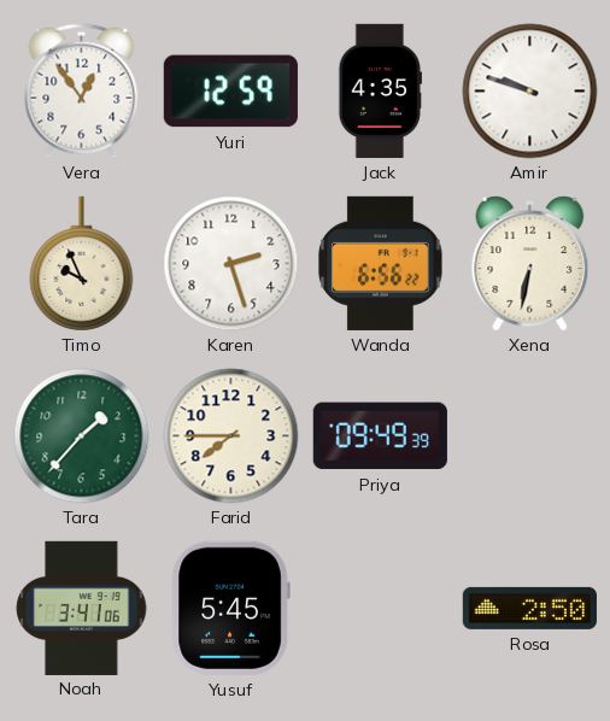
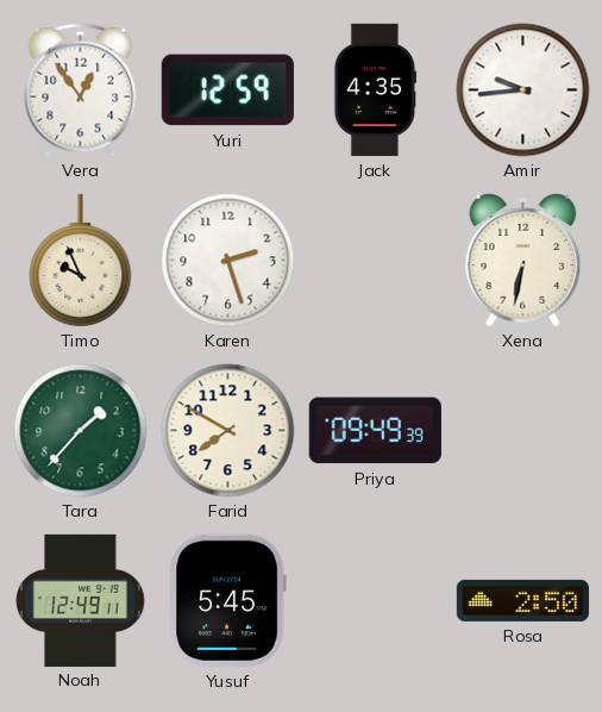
Amir: 9:48 -> 9:44
Wanda: 6:56 -> none
Farid: 7:45 -> 7:50
Noah: 3:41 -> 12:49
